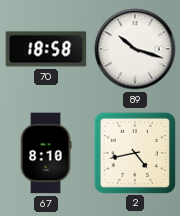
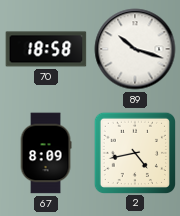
67: 8:10 -> 8:09
